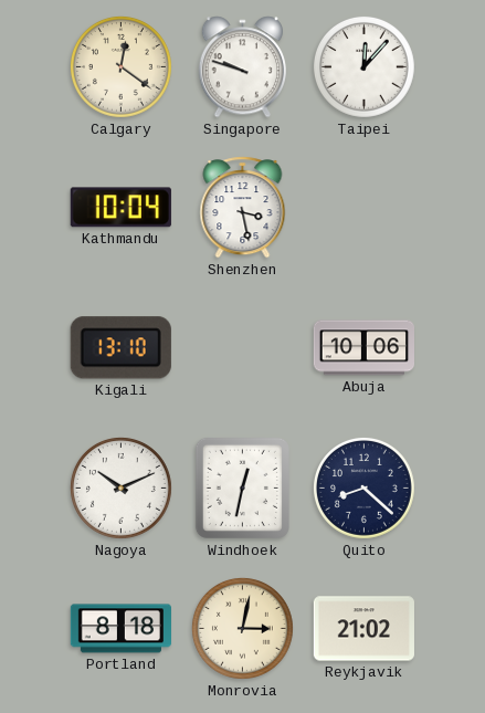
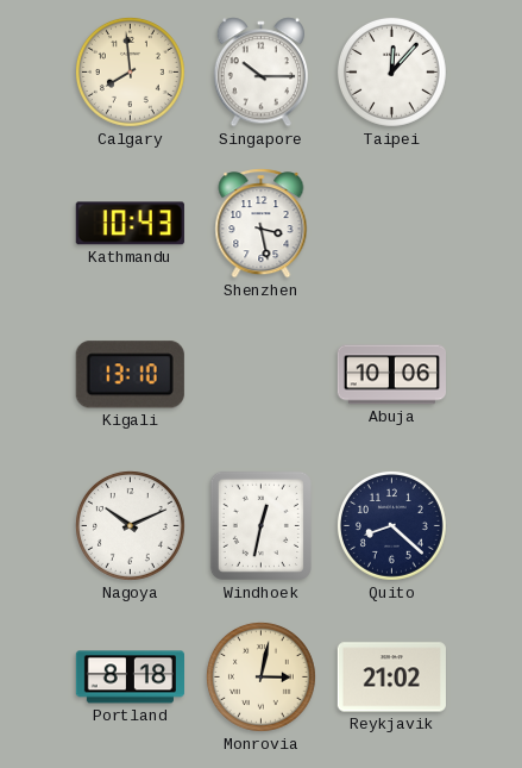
Calgary: 12:21 -> 7:59
Singapore: 9:48 -> 10:15
Kathmandu: 10:04 -> 10:43
